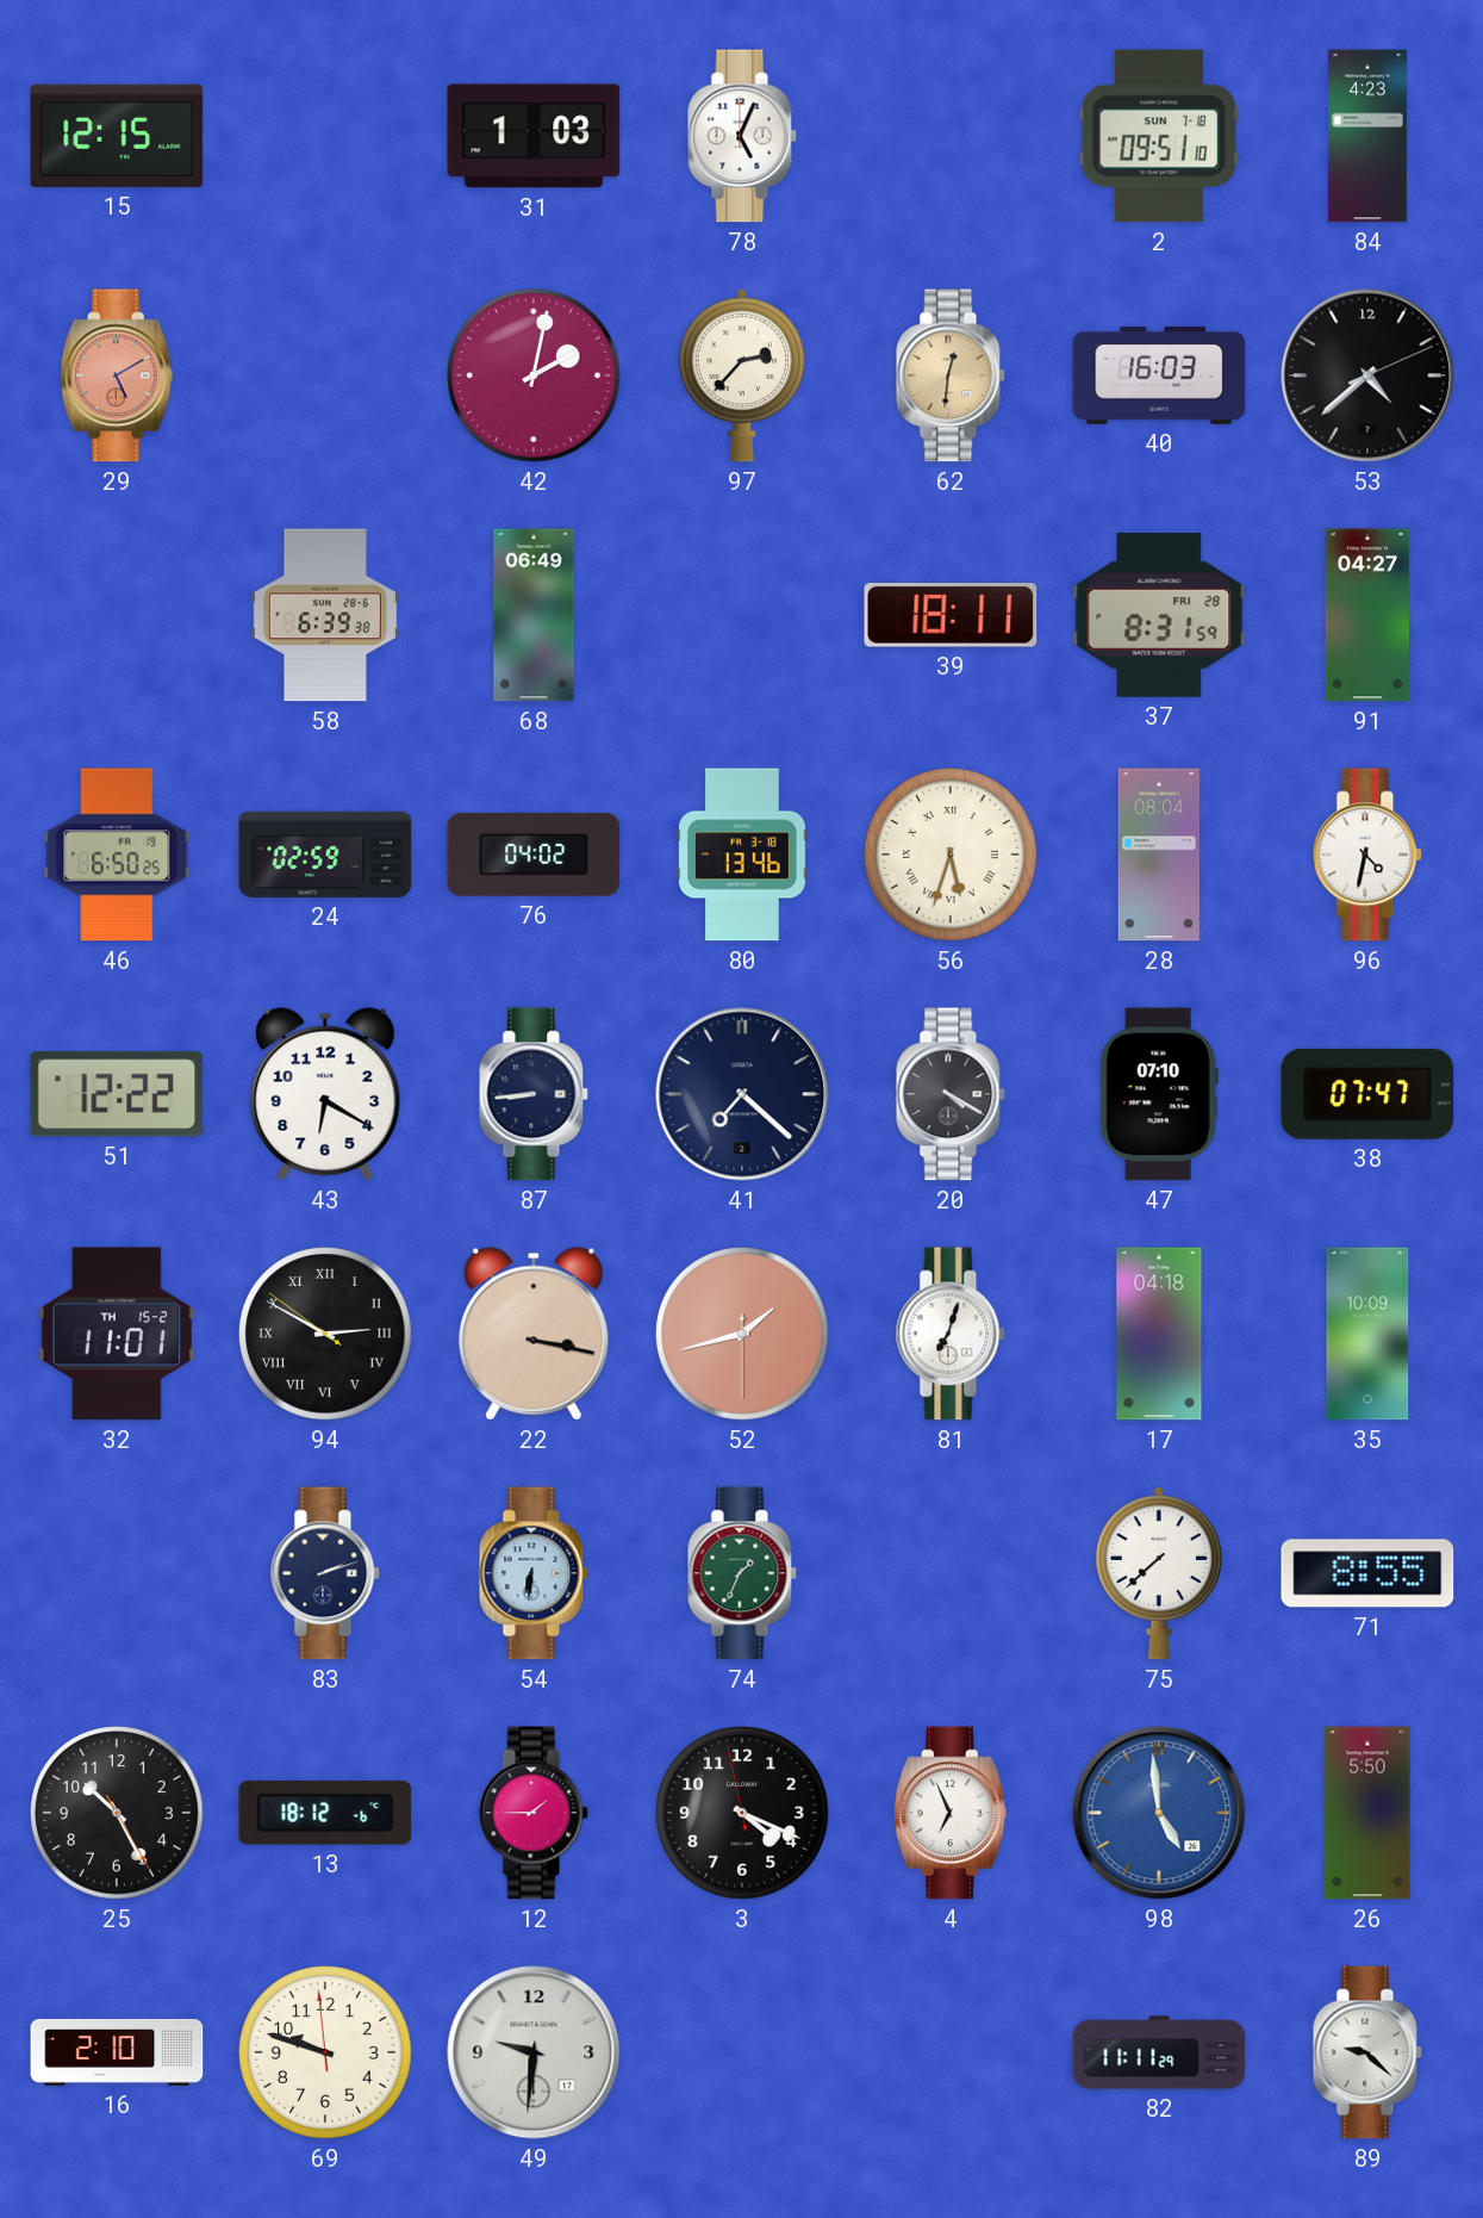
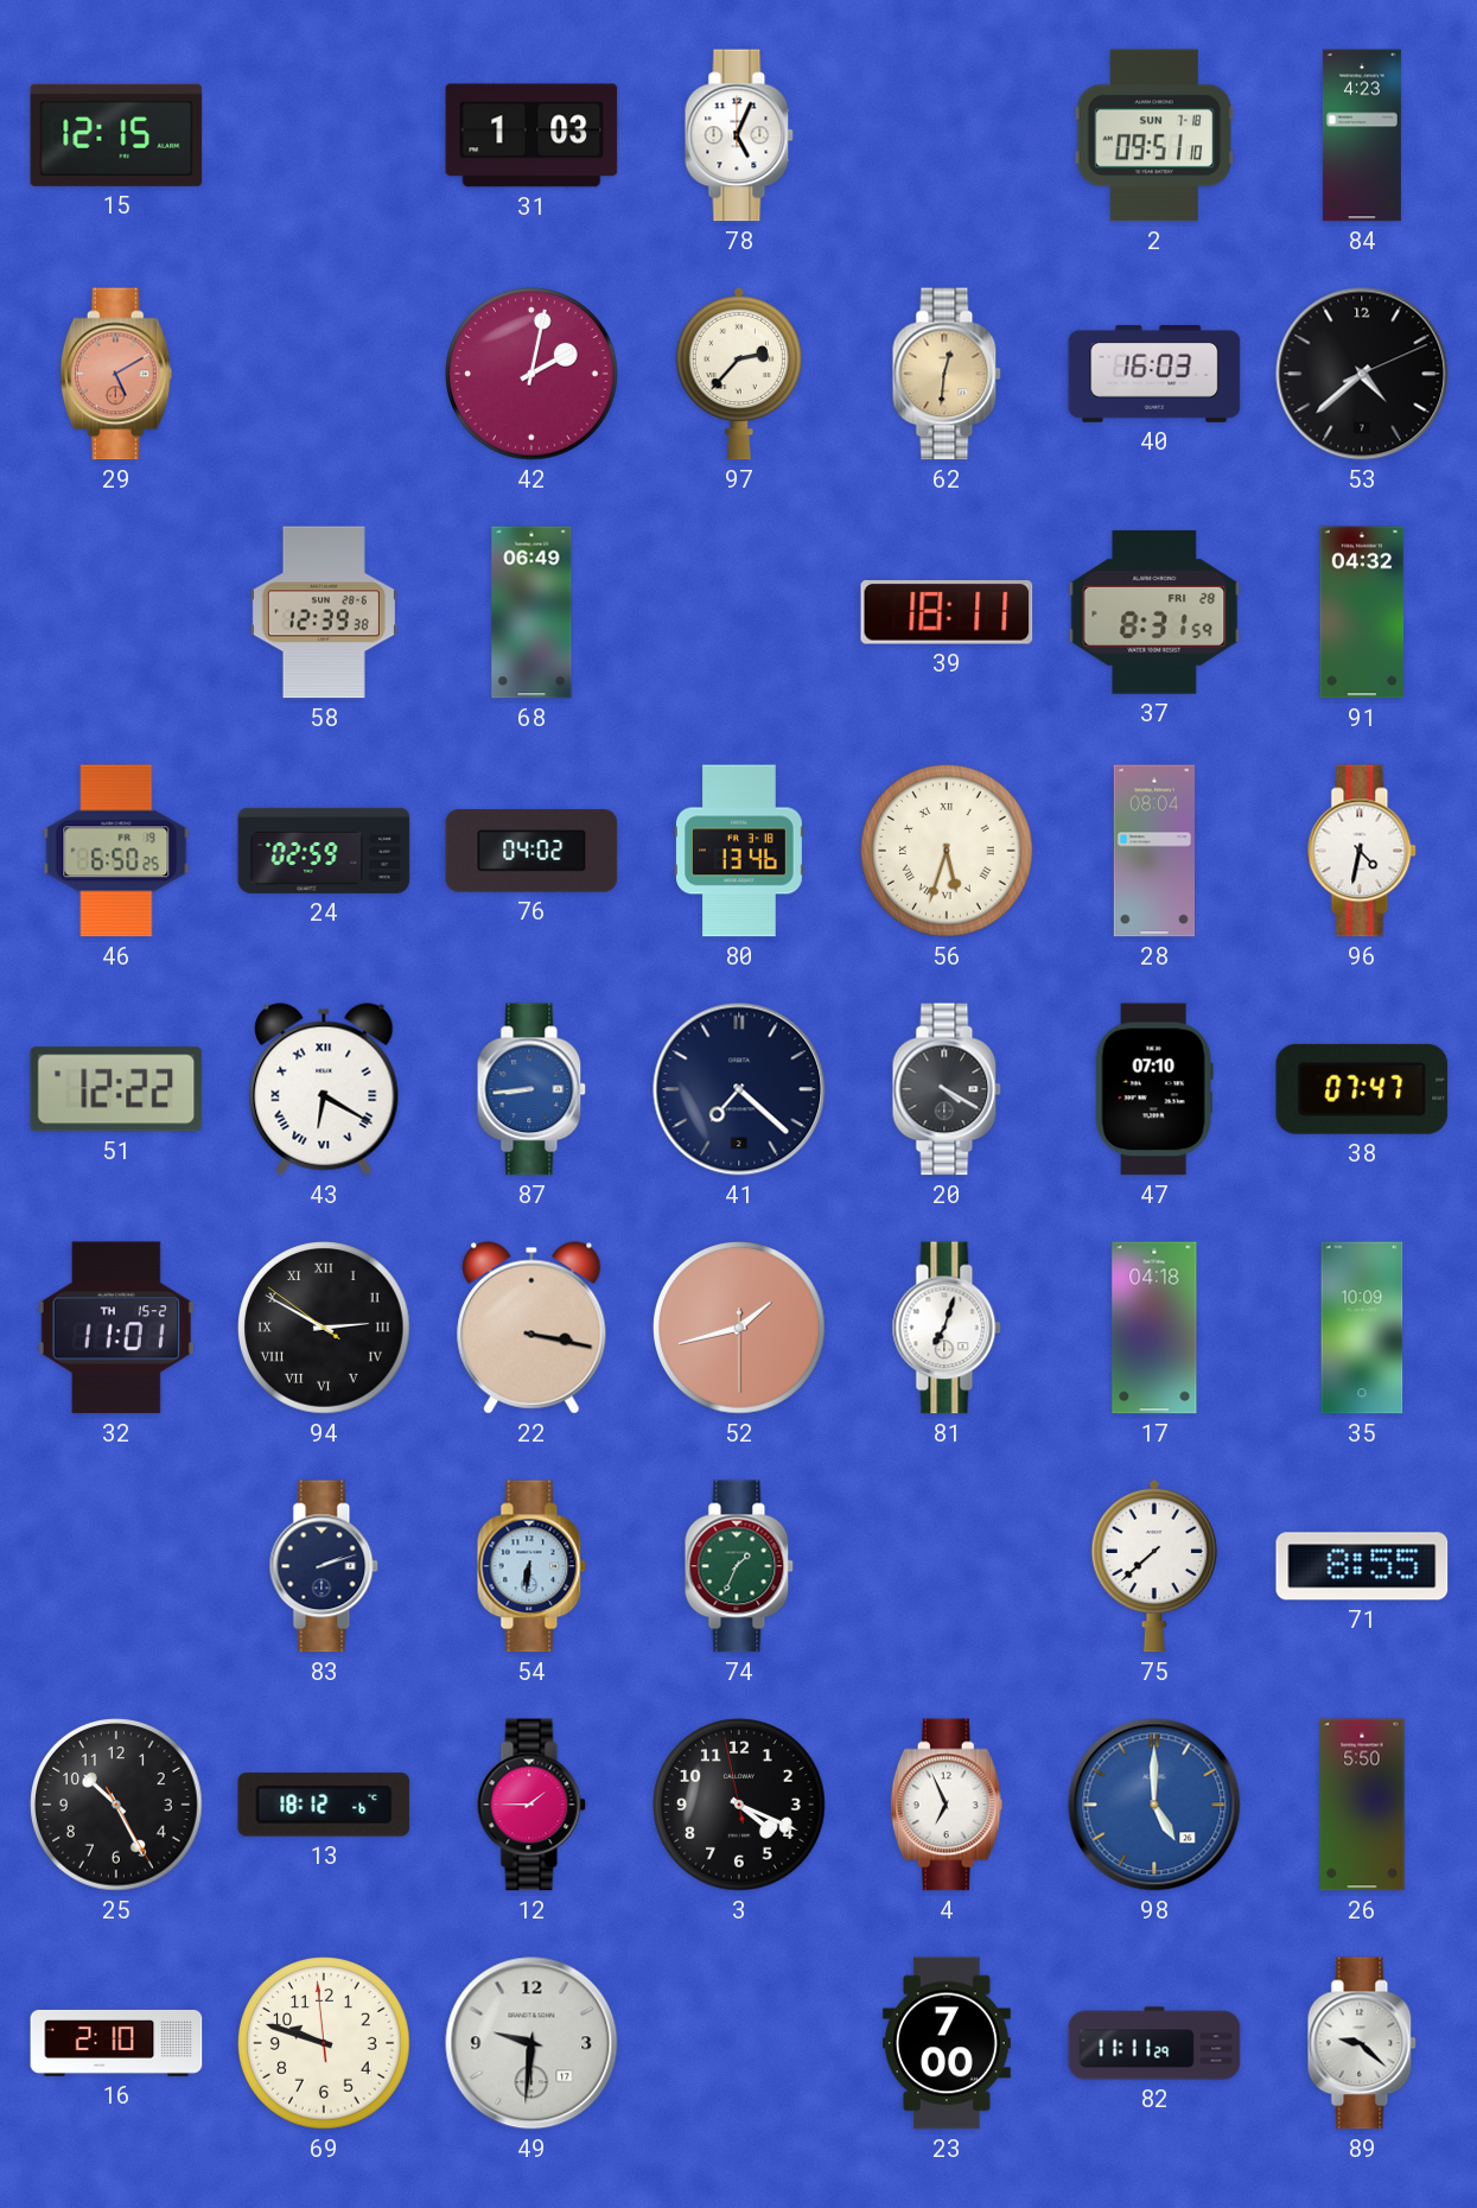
58: 6:39 -> 12:39
91: 04:27 -> 04:32
43 numerals: Arabic -> Roman
87 dial: navy -> blue
98: 4:59 -> 5:00
23: none -> 7:00
